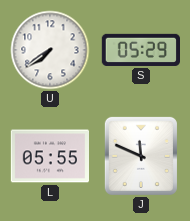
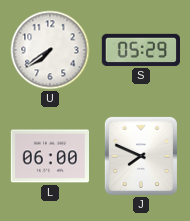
L: 05:55 -> 06:00
J: 11:49 -> 7:49
